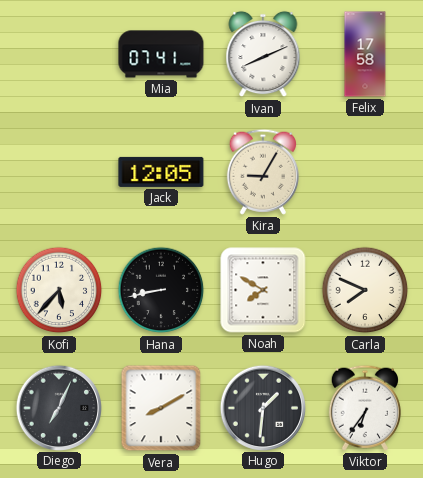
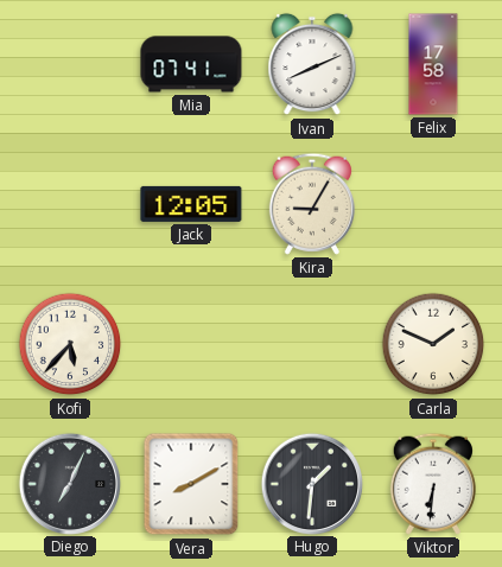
Hana: 8:43 -> none
Noah: 7:50 -> none
Carla: 7:49 -> 1:49
Viktor: 6:36 -> 6:31
